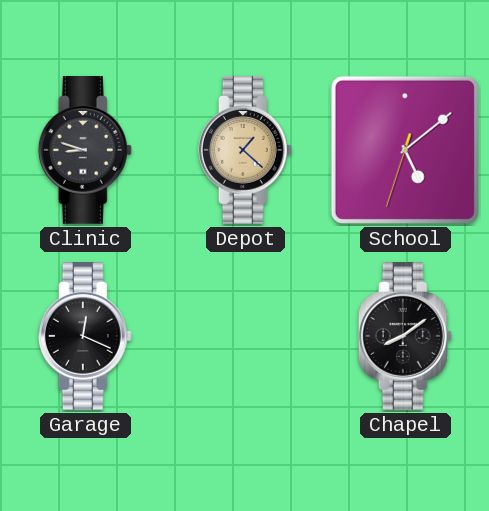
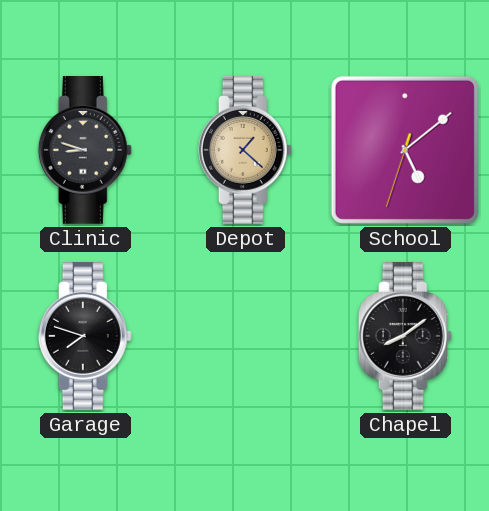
Garage: 12:19 -> 7:48
